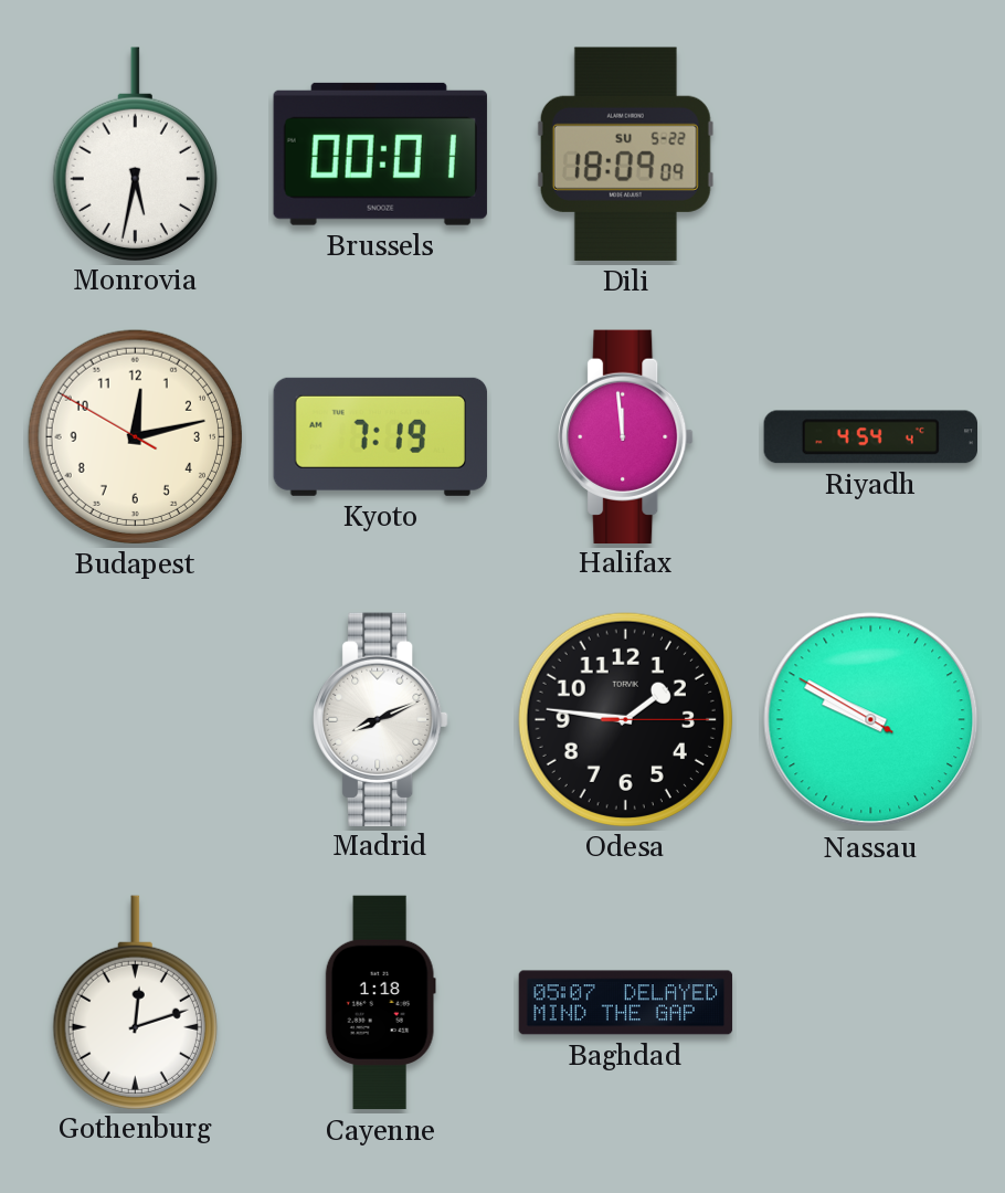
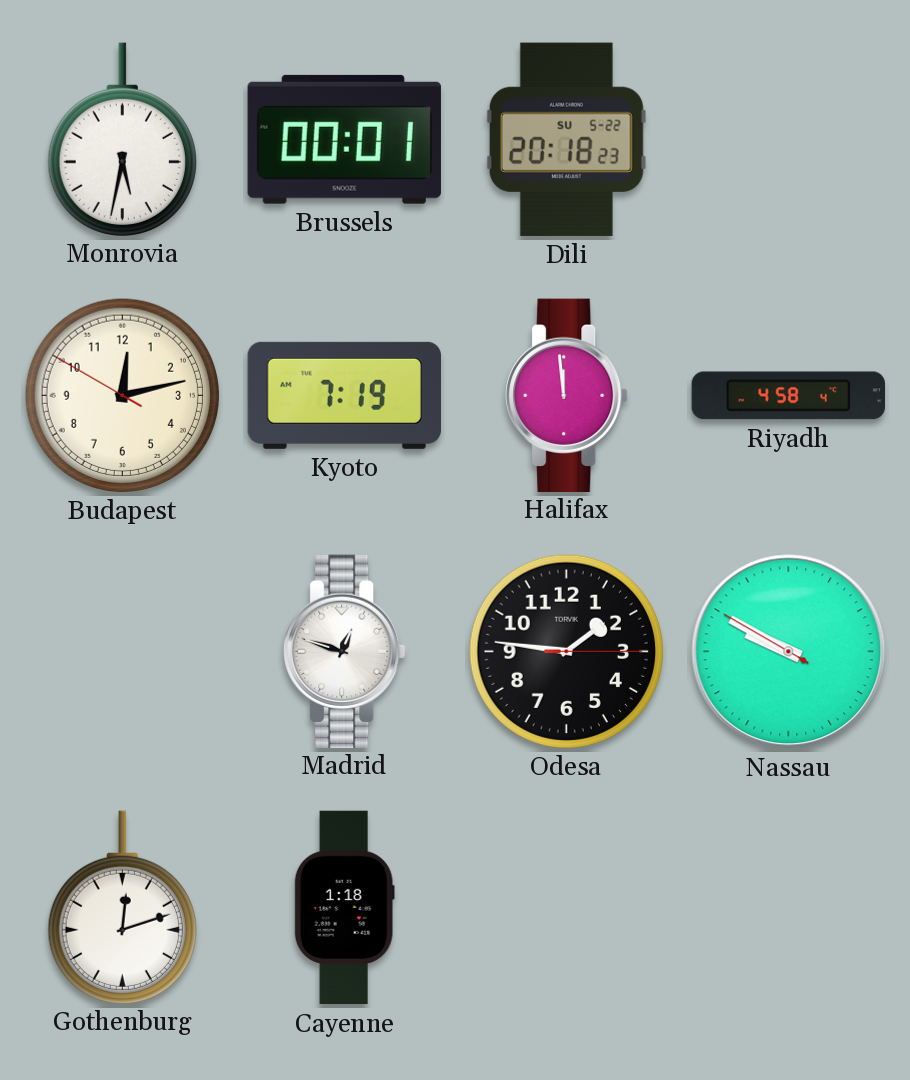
Dili: 18:09 -> 20:18
Riyadh: 4:54 -> 4:58
Madrid: 8:11 -> 12:48
Baghdad: 05:07 -> none
